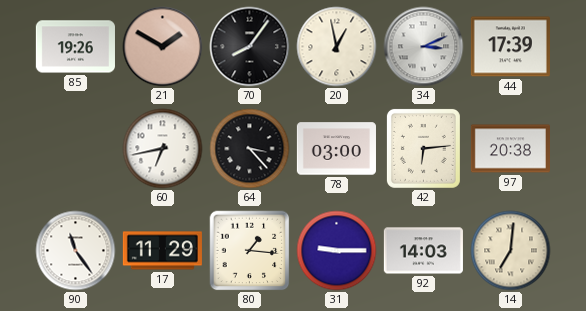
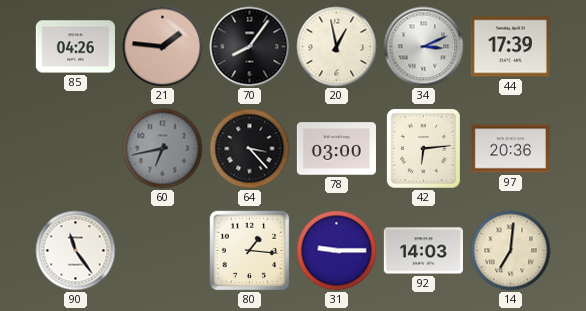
85: 19:26 -> 04:26
21: 1:50 -> 1:46
60 dial: white -> grey
97: 20:38 -> 20:36
17: 11:29 -> none
